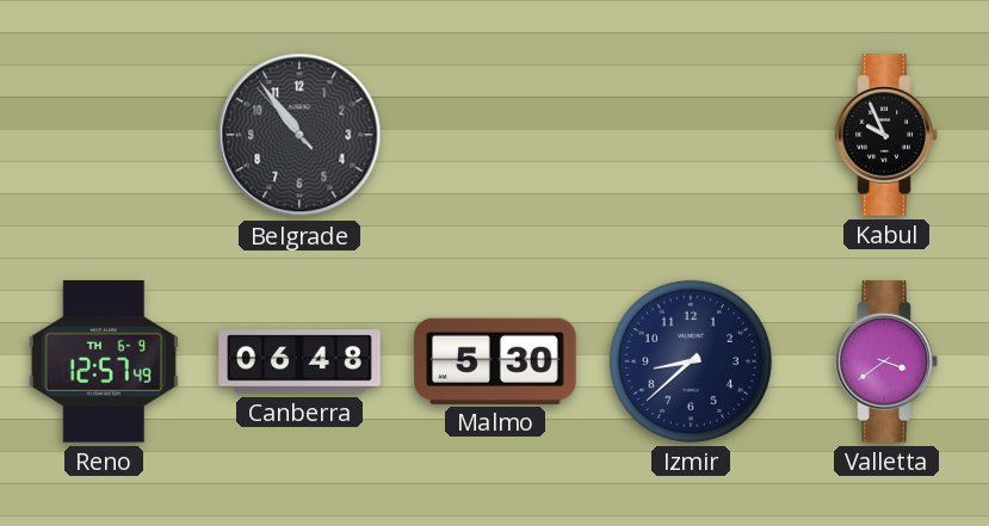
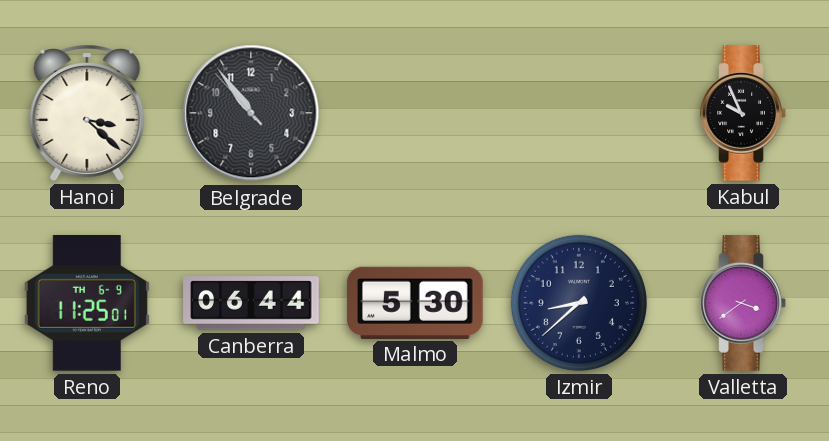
Hanoi: none -> 3:22
Reno: 12:57 -> 11:25
Canberra: 06:48 -> 06:44
